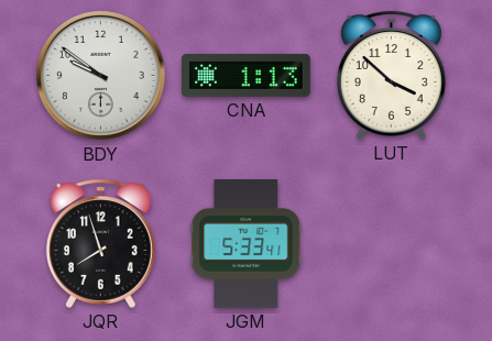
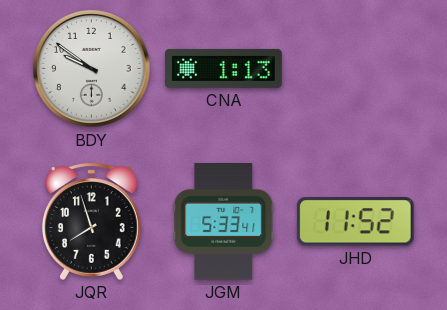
LUT: 3:52 -> none
JHD: none -> 11:52
